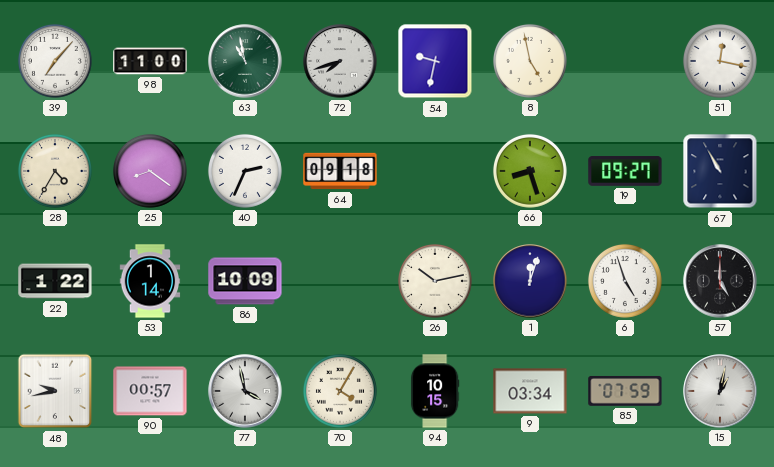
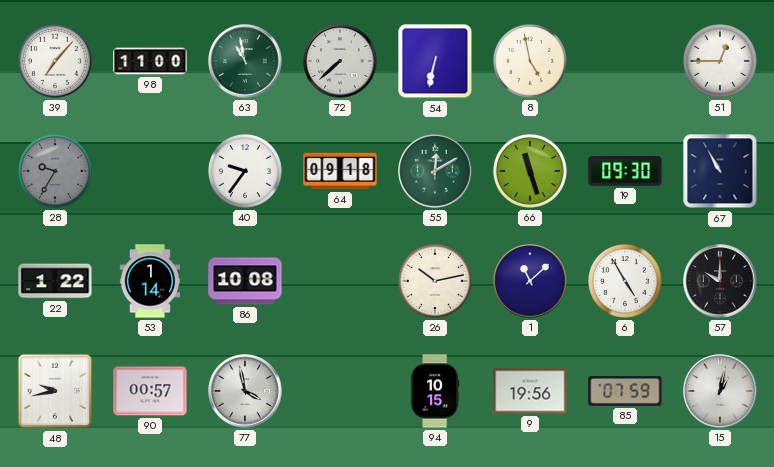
72: 7:42 -> 7:38
54: 9:32 -> 6:32
51: 12:17 -> 12:45
28: 4:35 -> 9:35
28 dial: cream -> grey
25: 8:21 -> none
40: 2:34 -> 9:36
55: none -> 12:10
66: 8:27 -> 11:27
19: 09:27 -> 09:30
86: 10:09 -> 10:08
1: 12:03 -> 11:08
6: 4:57 -> 4:55
57: 5:00 -> 10:00
70: 4:05 -> none
9: 03:34 -> 19:56
